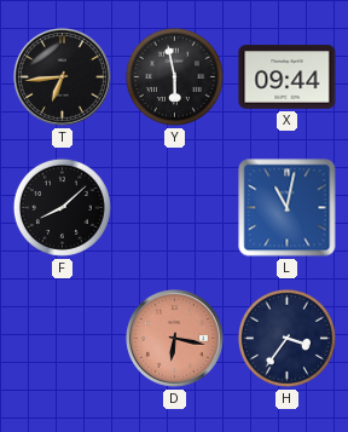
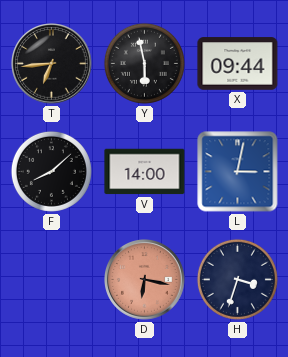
V: none -> 14:00
L: 11:02 -> 3:02
H: 3:36 -> 3:33
